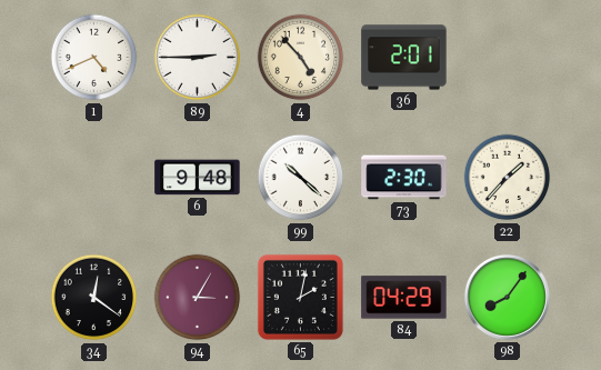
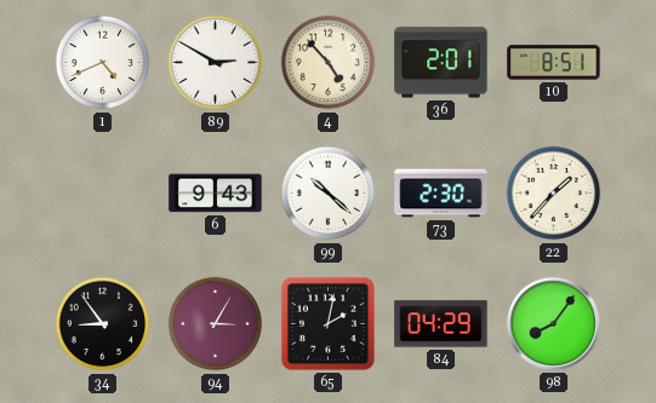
89: 2:45 -> 2:50
10: none -> 8:51
6: 9:48 -> 9:43
34: 12:21 -> 8:54
